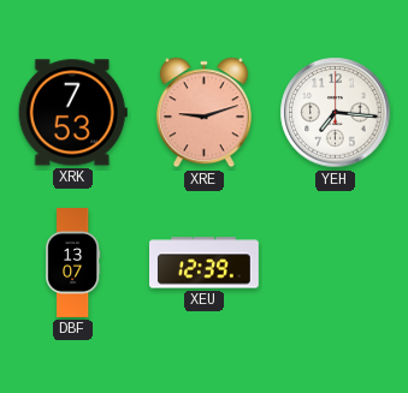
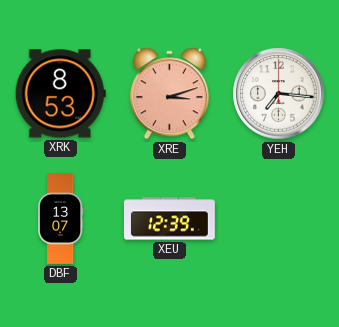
XRK: 7:53 -> 8:53
XRE: 9:12 -> 3:12
